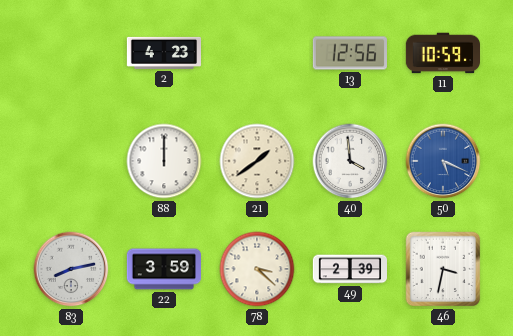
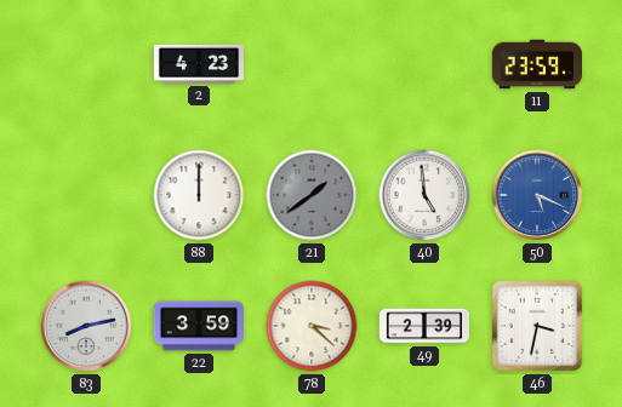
13: 12:56 -> none
11: 10:59 -> 23:59
21 dial: cream -> grey
40: 3:59 -> 4:59
